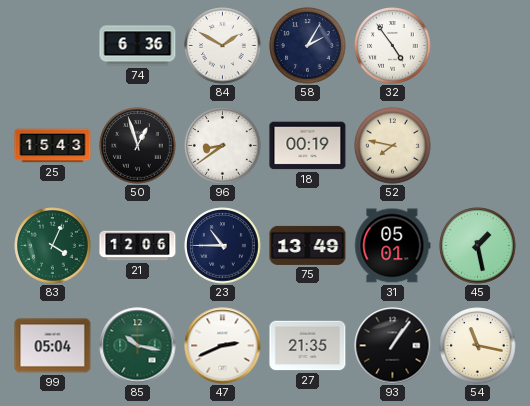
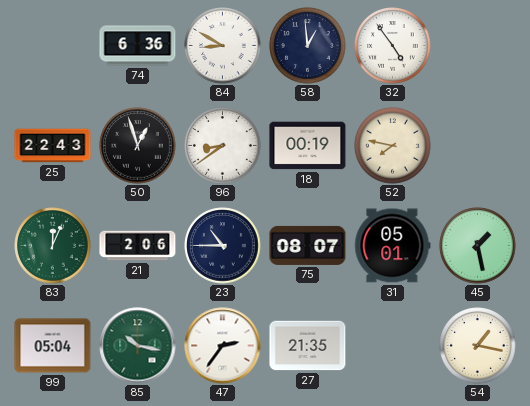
84: 1:50 -> 8:50
58: 2:05 -> 12:59
25: 15:43 -> 22:43
83: 4:04 -> 12:04
21: 12:06 -> 2:06
75: 13:49 -> 08:07
47: 2:41 -> 2:36
93: 1:06 -> none
54: 11:17 -> 1:17
